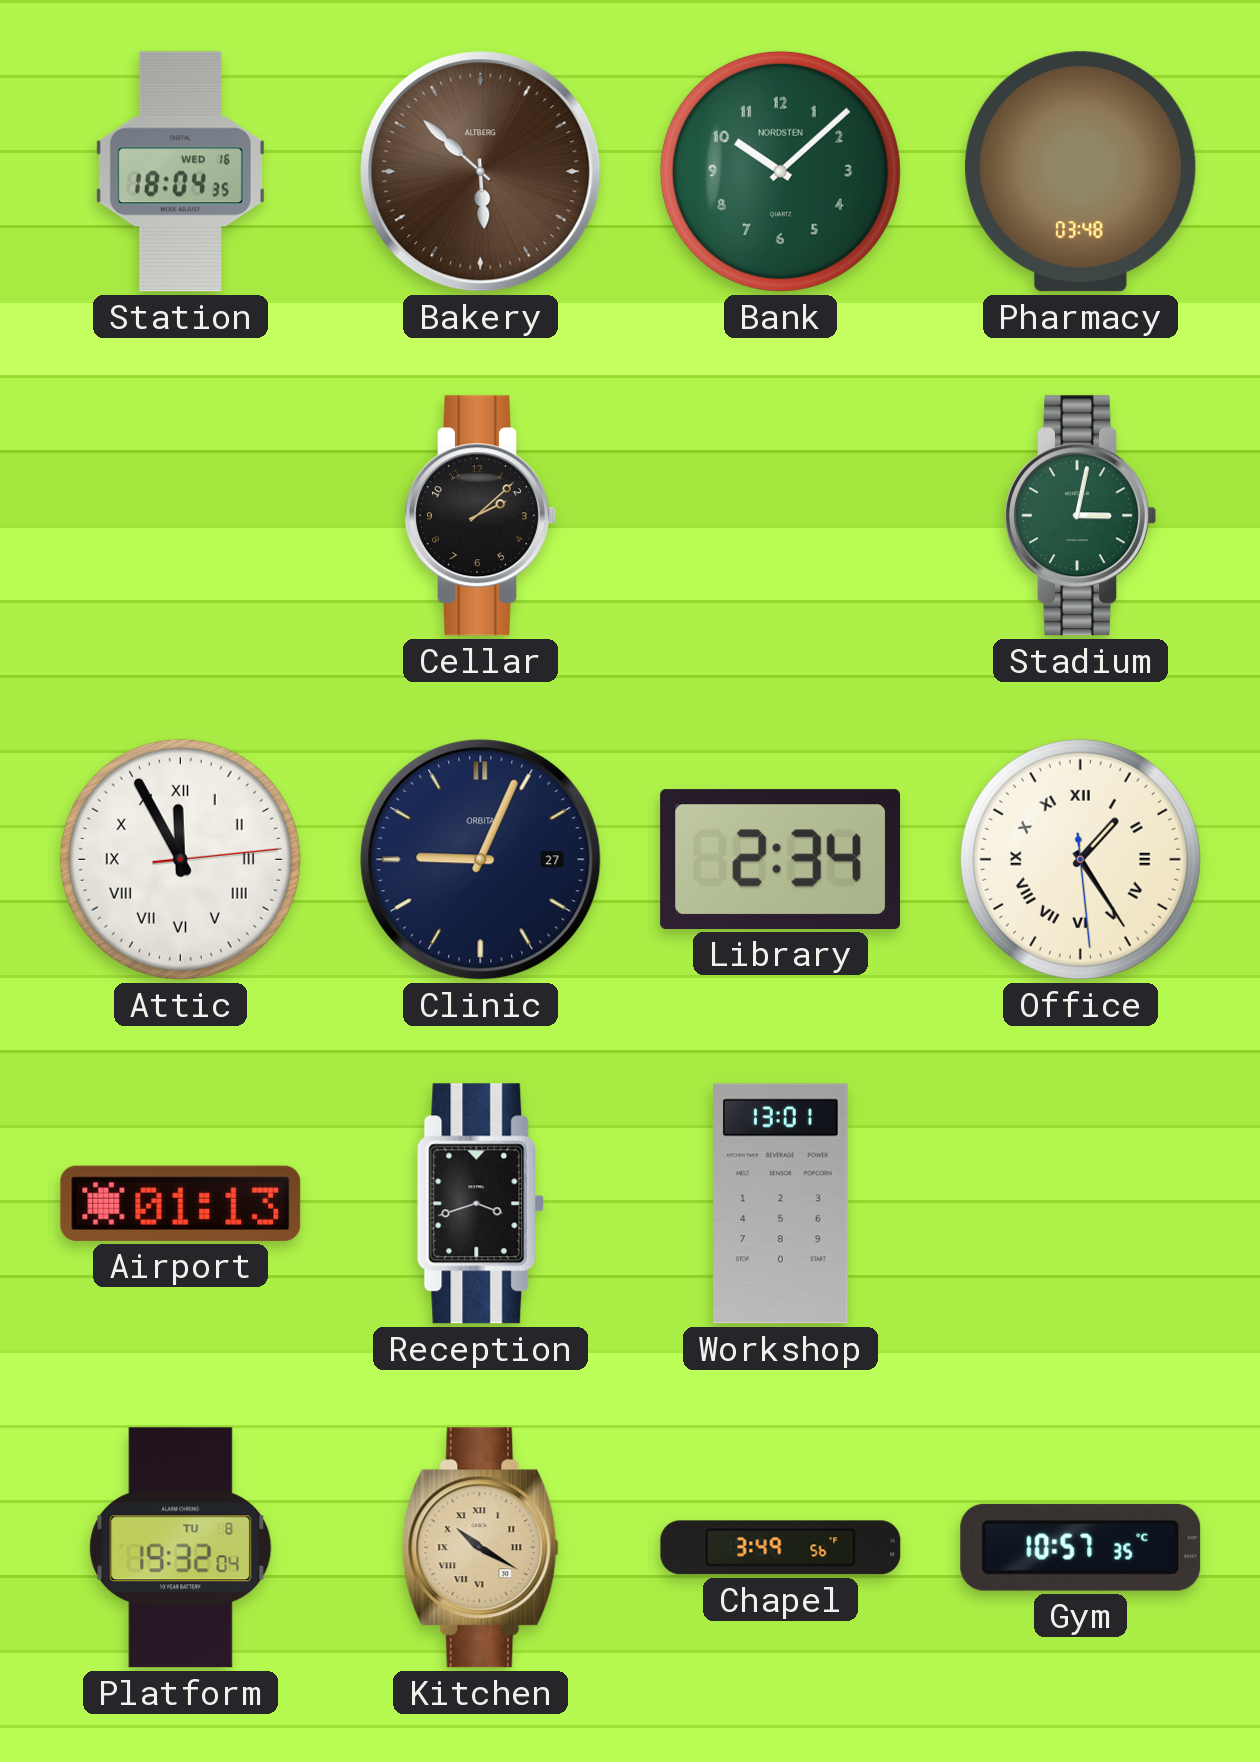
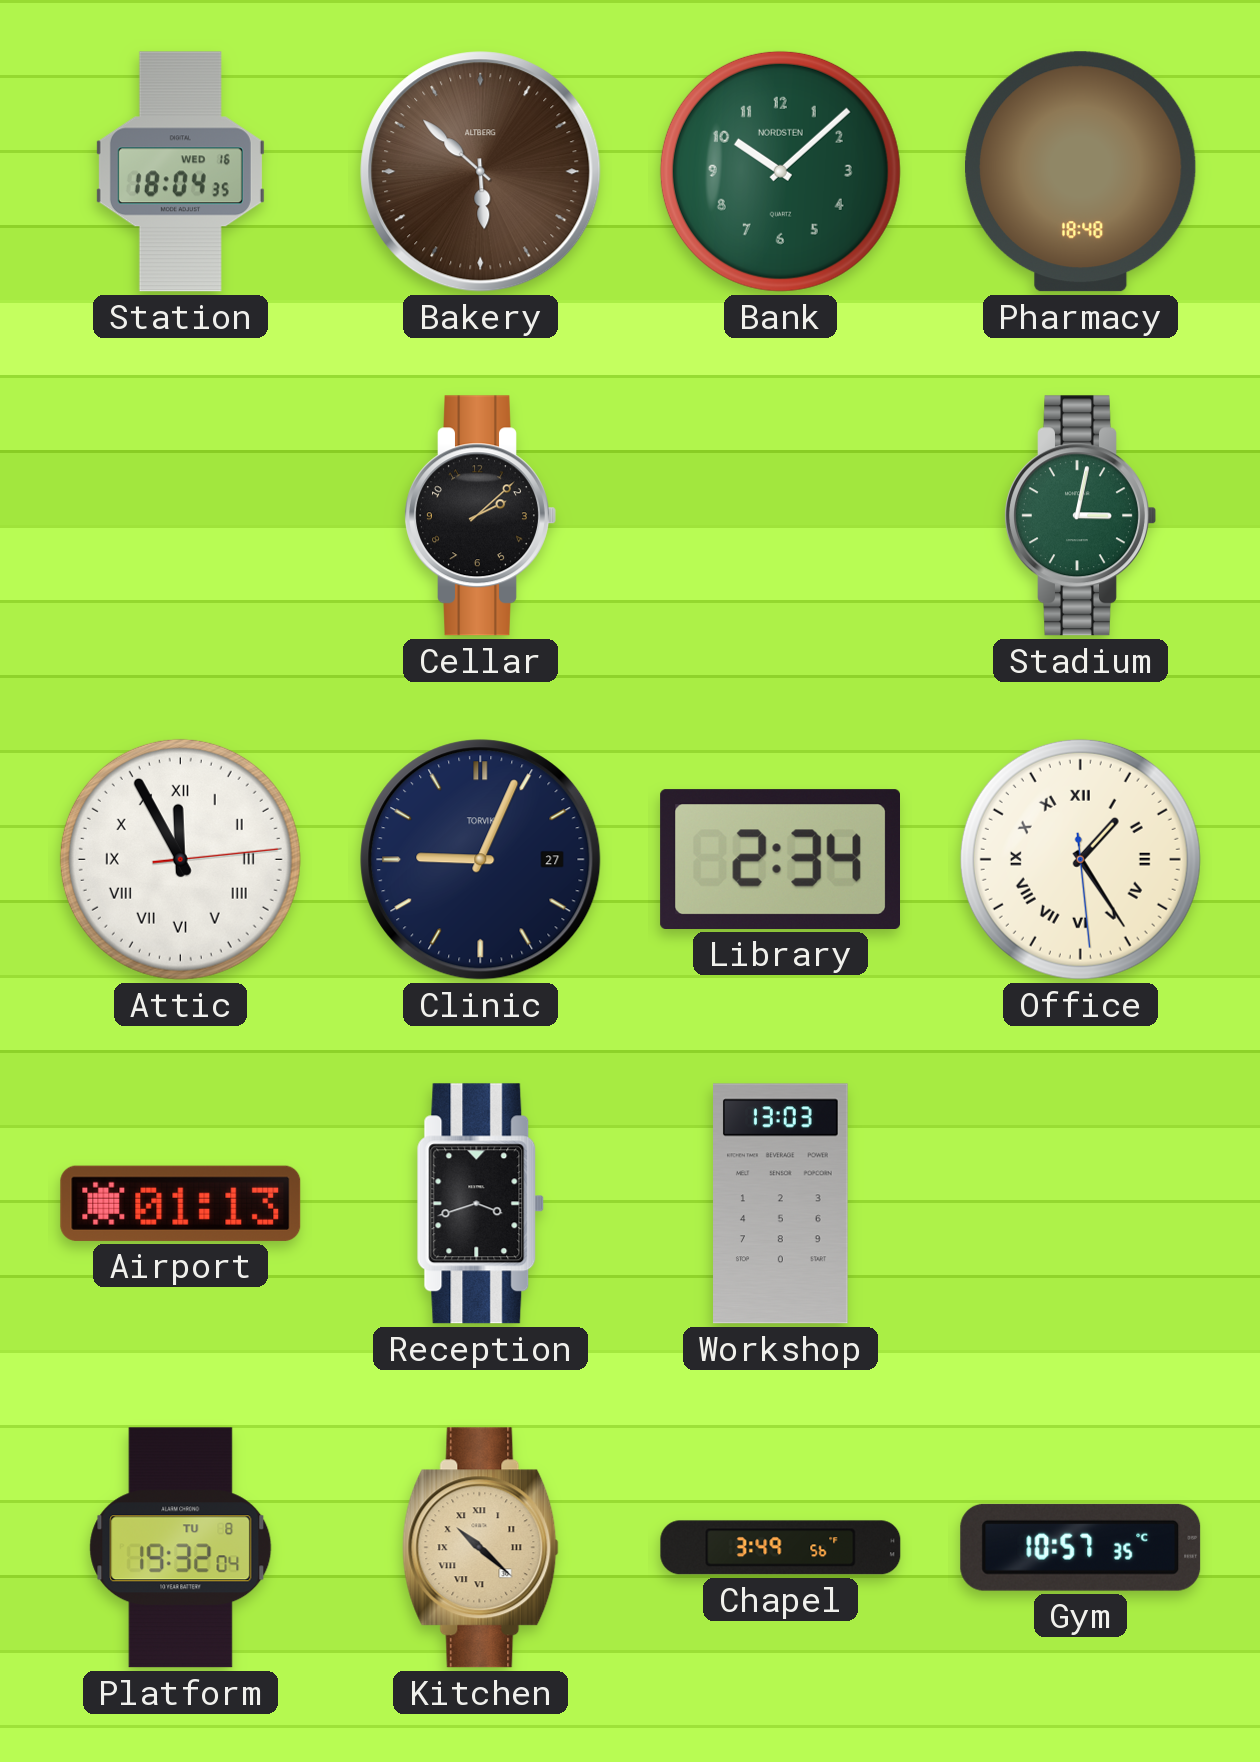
Pharmacy: 03:48 -> 18:48
Clinic brand: ORBITA -> TORVIK
Workshop: 13:01 -> 13:03
Kitchen: 10:20 -> 10:22
